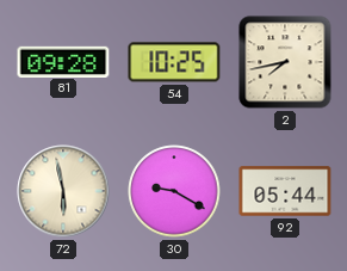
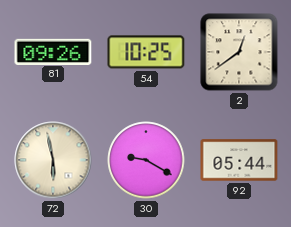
81: 09:28 -> 09:26
2: 7:43 -> 12:39
